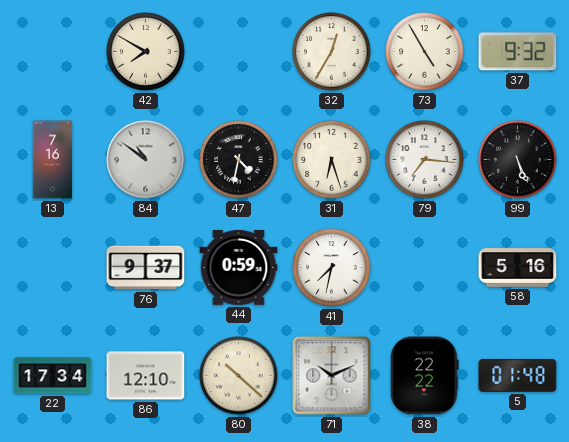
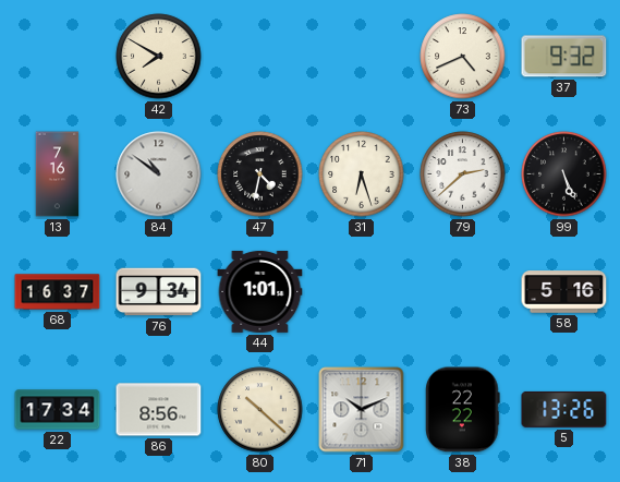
32: 12:35 -> none
73: 4:55 -> 4:41
79: 7:16 -> 2:38
68: none -> 16:37
76: 9:37 -> 9:34
44: 0:59 -> 1:01
41: 7:32 -> none
86: 12:10 -> 8:56
5: 01:48 -> 13:26
